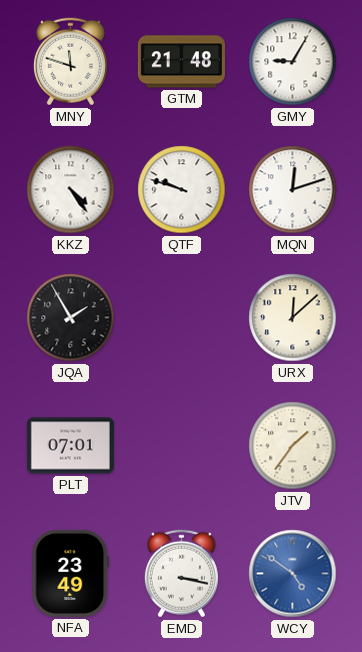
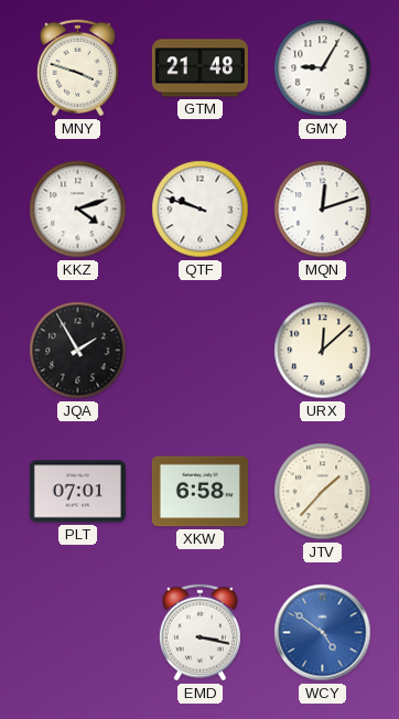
MNY: 11:48 -> 3:48
KKZ: 4:24 -> 4:12
XKW: none -> 6:58
JTV: 1:36 -> 1:37
NFA: 23:49 -> none
